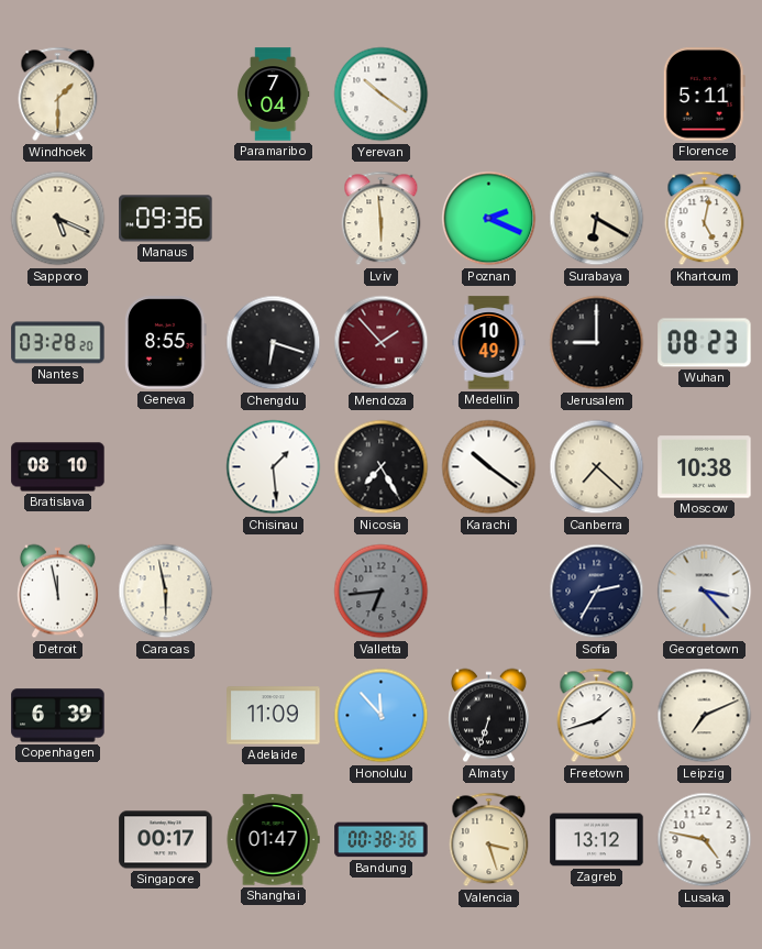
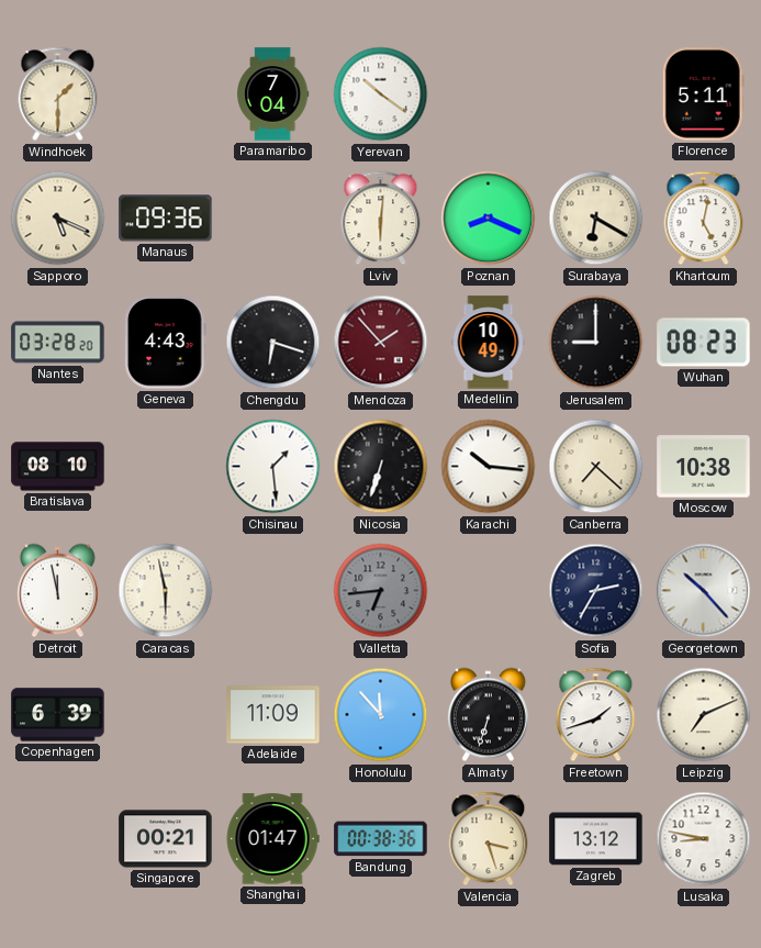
Lviv: 5:59 -> 6:01
Poznan: 2:19 -> 8:19
Geneva: 8:55 -> 4:43
Nicosia: 7:25 -> 6:33
Karachi: 10:21 -> 10:16
Georgetown: 3:23 -> 10:23
Singapore: 00:17 -> 00:21
Lusaka: 4:47 -> 8:47
